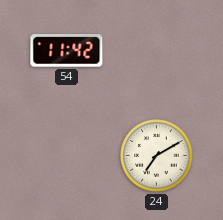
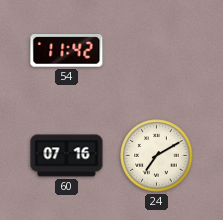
60: none -> 07:16
